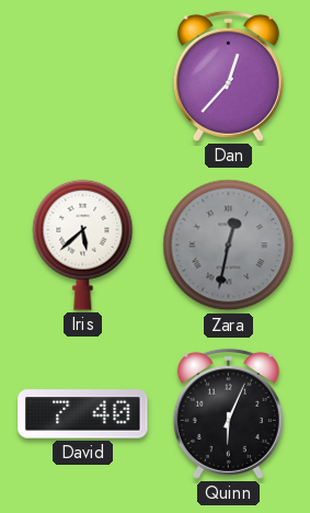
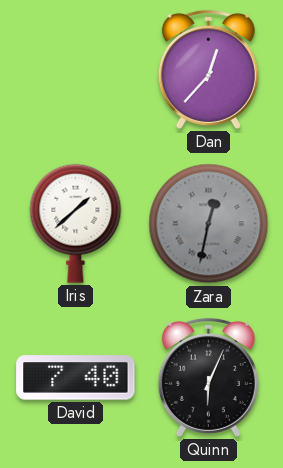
Iris: 5:38 -> 1:38
